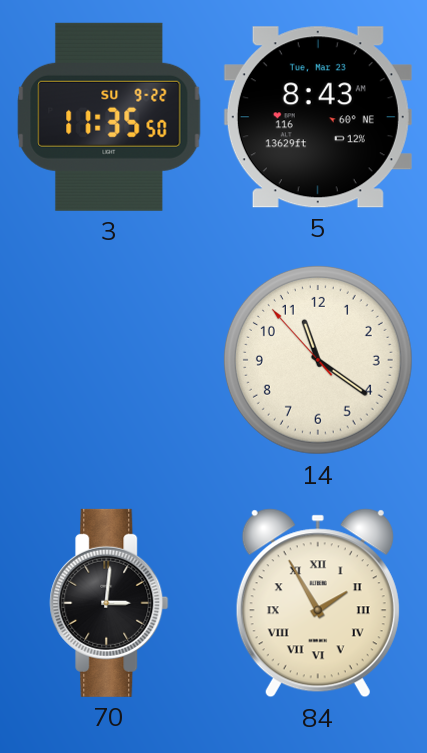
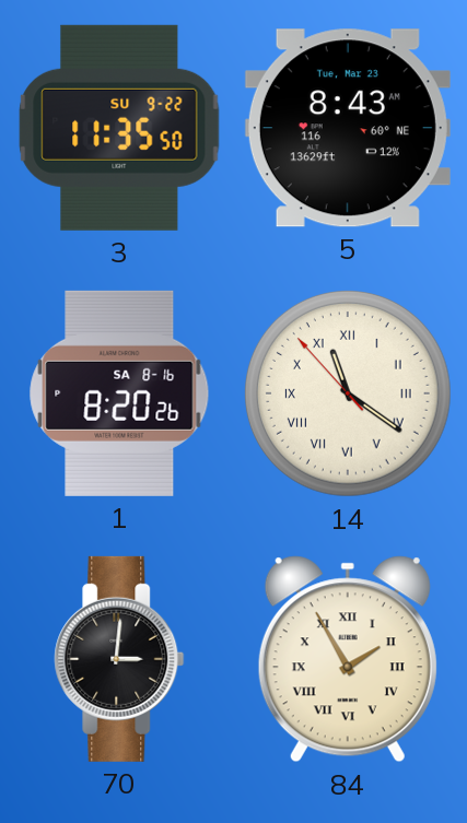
1: none -> 8:20
14 numerals: Arabic -> Roman
